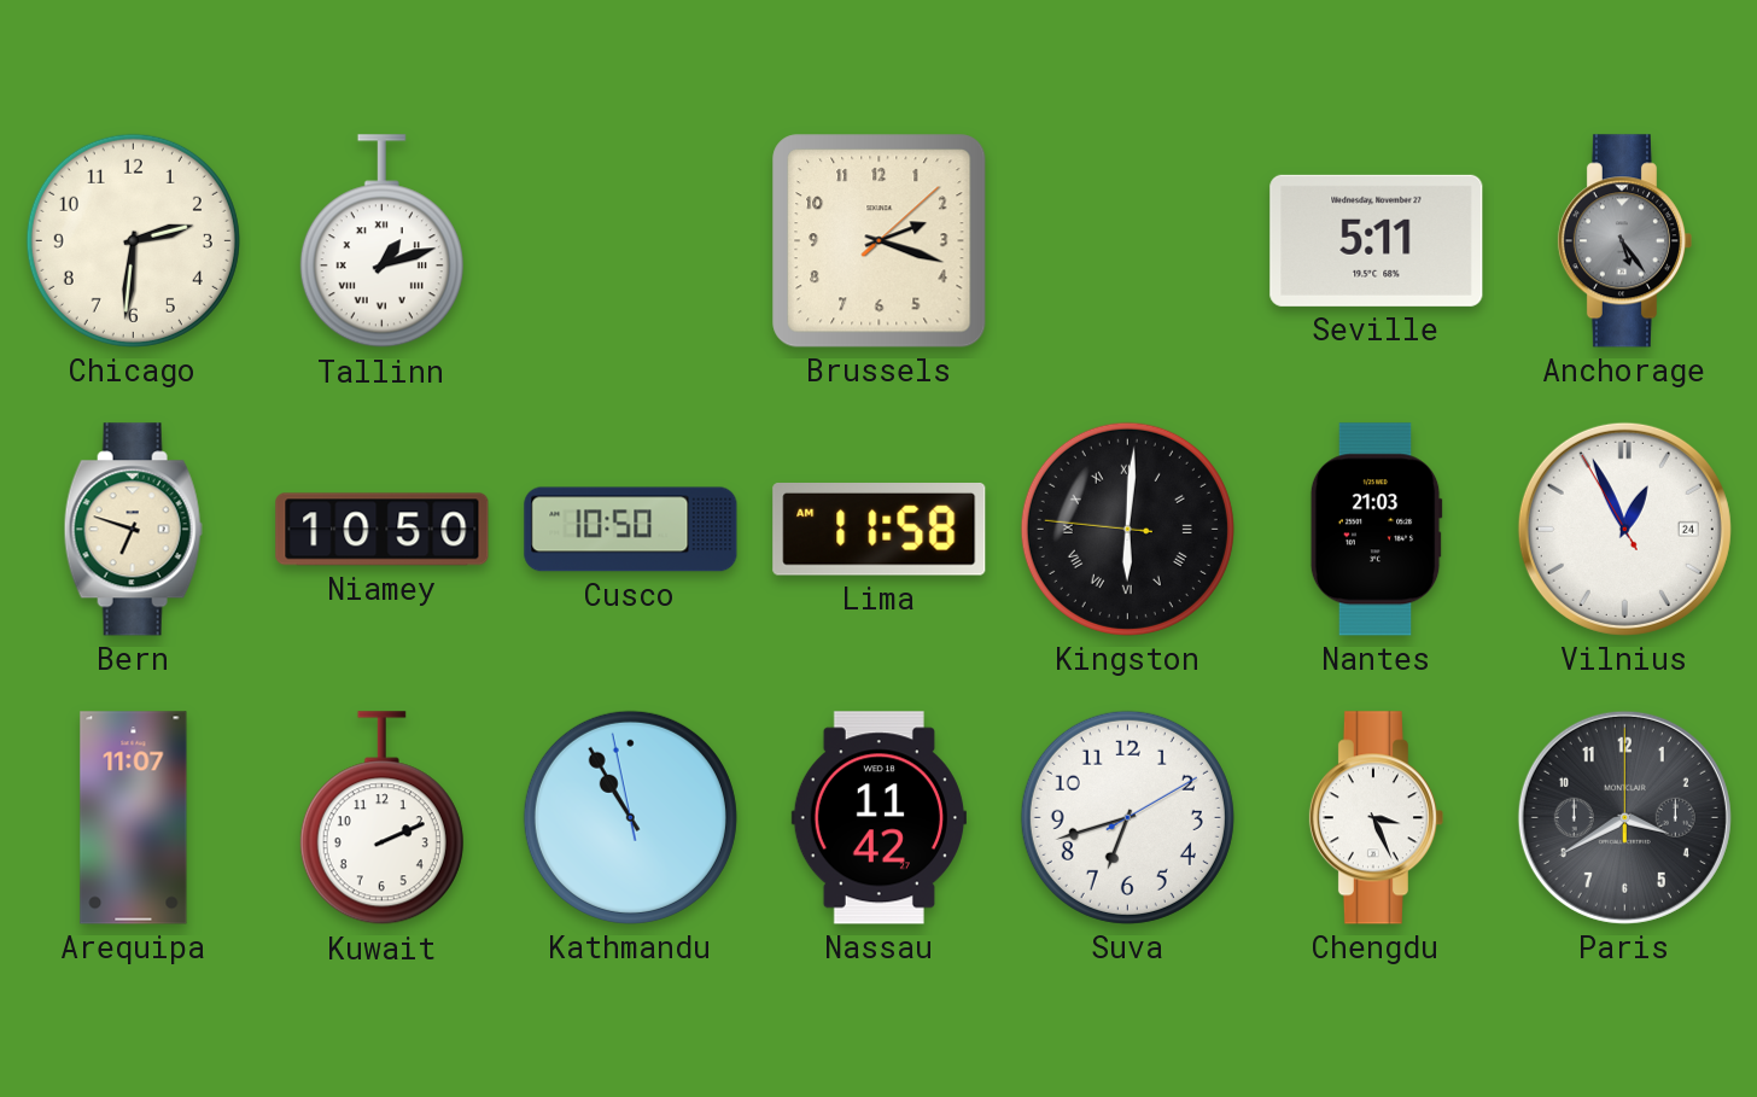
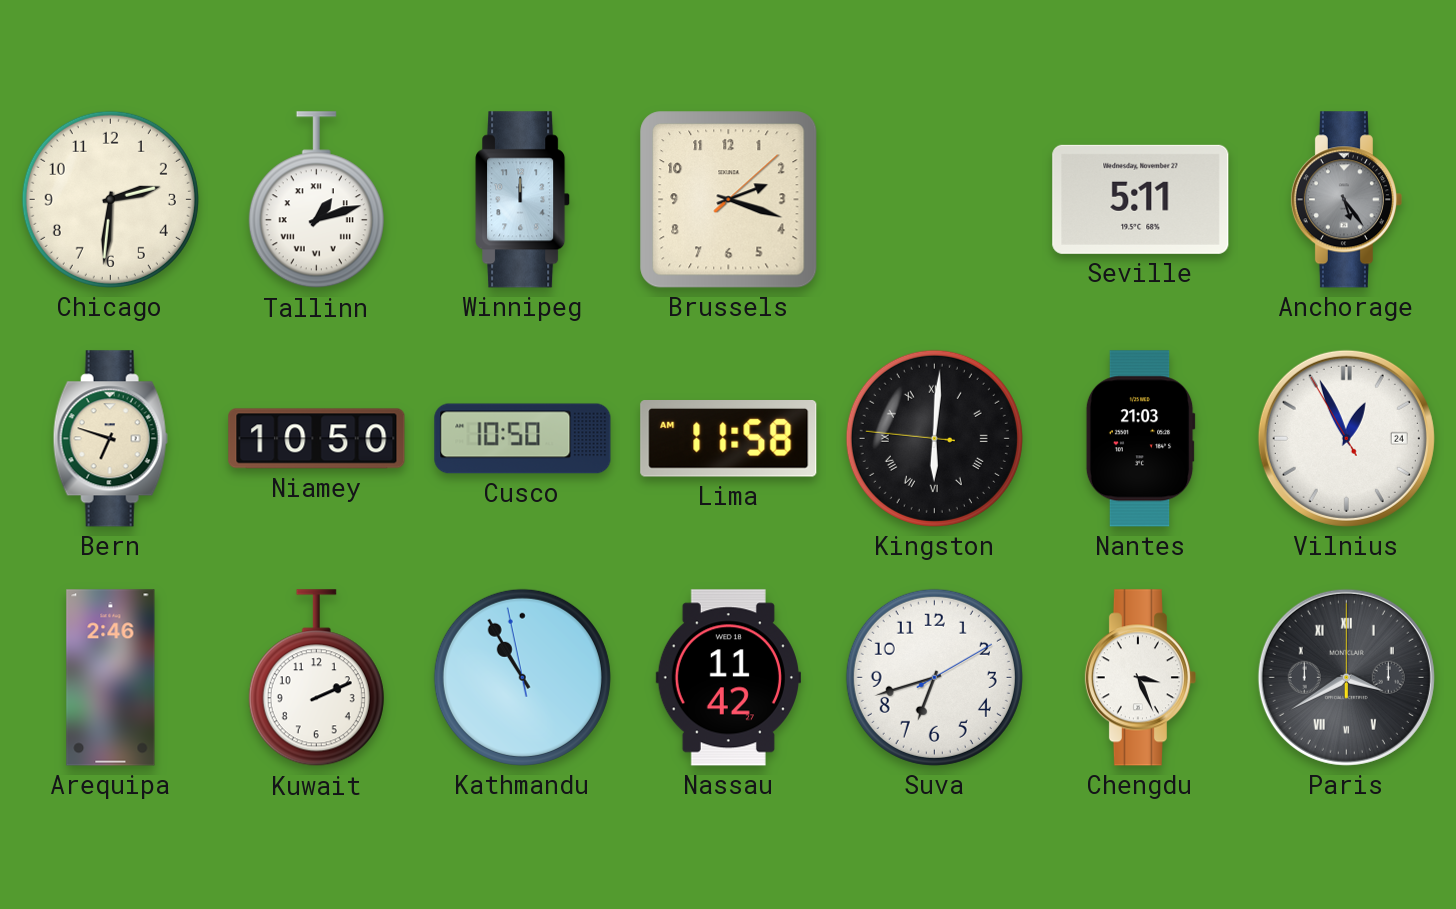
Winnipeg: none -> 12:00
Arequipa: 11:07 -> 2:46
Paris numerals: Arabic -> Roman
